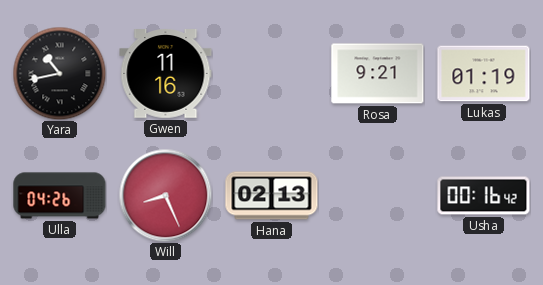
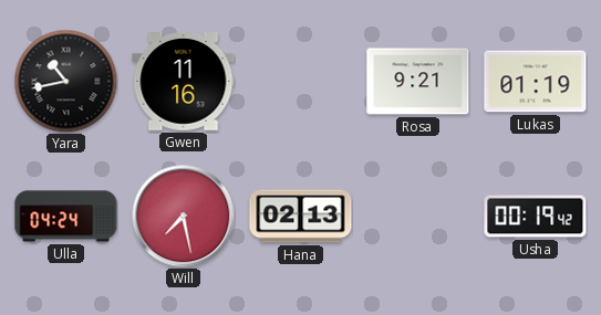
Ulla: 04:26 -> 04:24
Will: 8:26 -> 7:28
Usha: 00:16 -> 00:19
